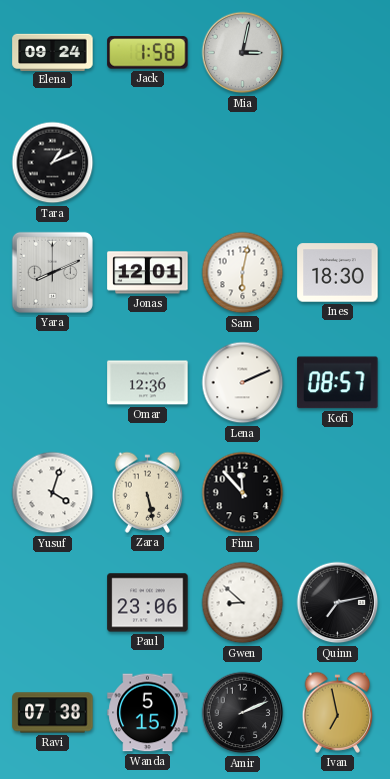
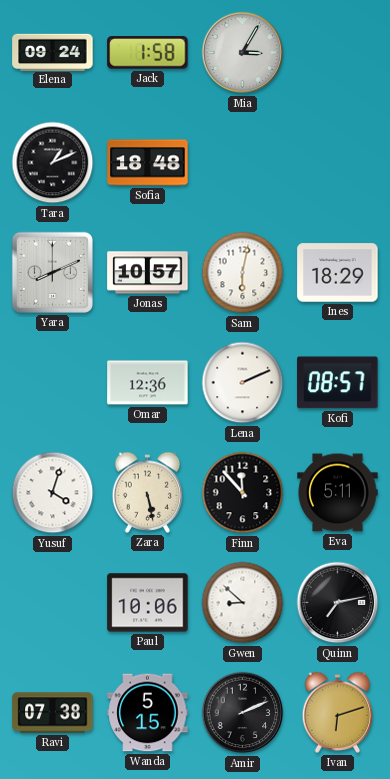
Mia: 3:02 -> 3:05
Sofia: none -> 18:48
Jonas: 12:01 -> 10:57
Ines: 18:30 -> 18:29
Eva: none -> 5:11
Paul: 23:06 -> 10:06
Ivan: 6:58 -> 6:12
